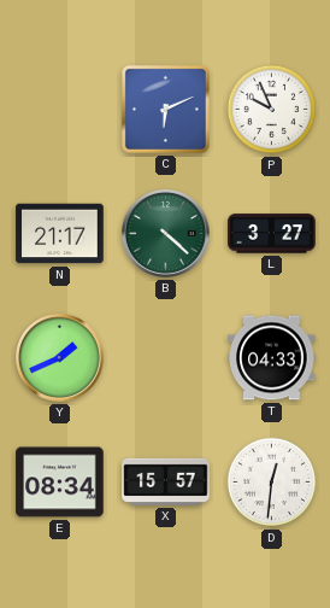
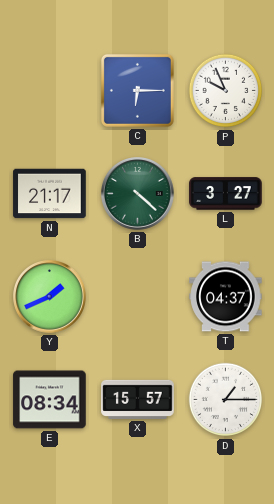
C: 6:11 -> 6:15
T: 04:33 -> 04:37
D: 12:31 -> 1:15
